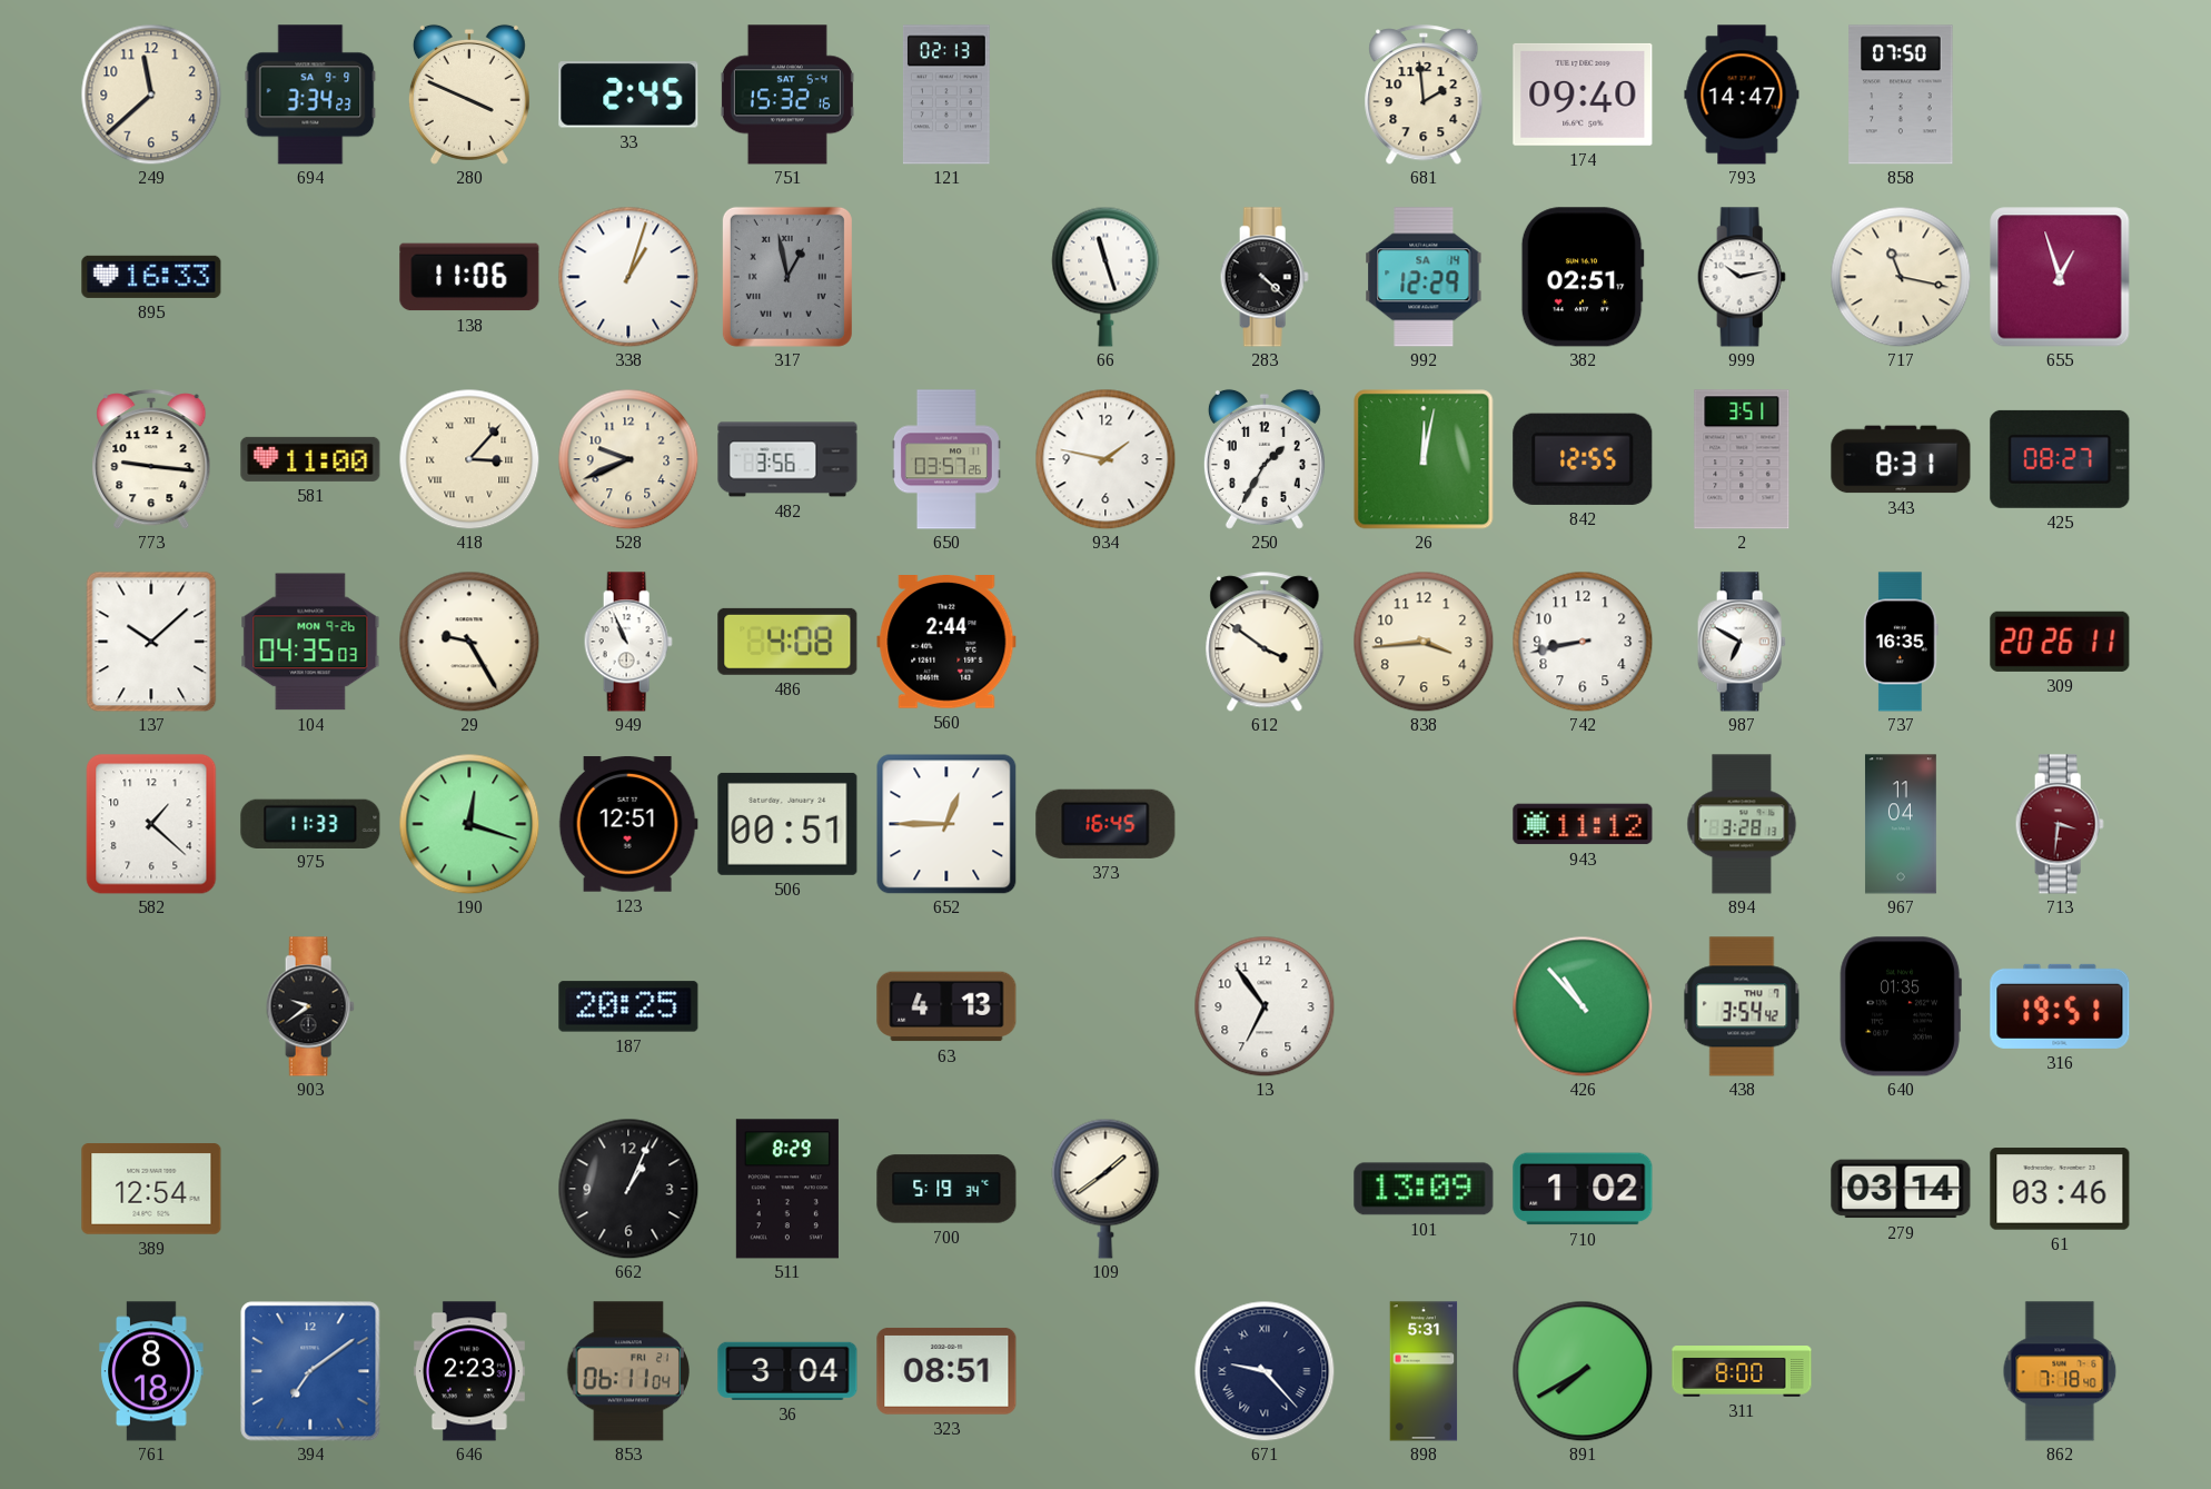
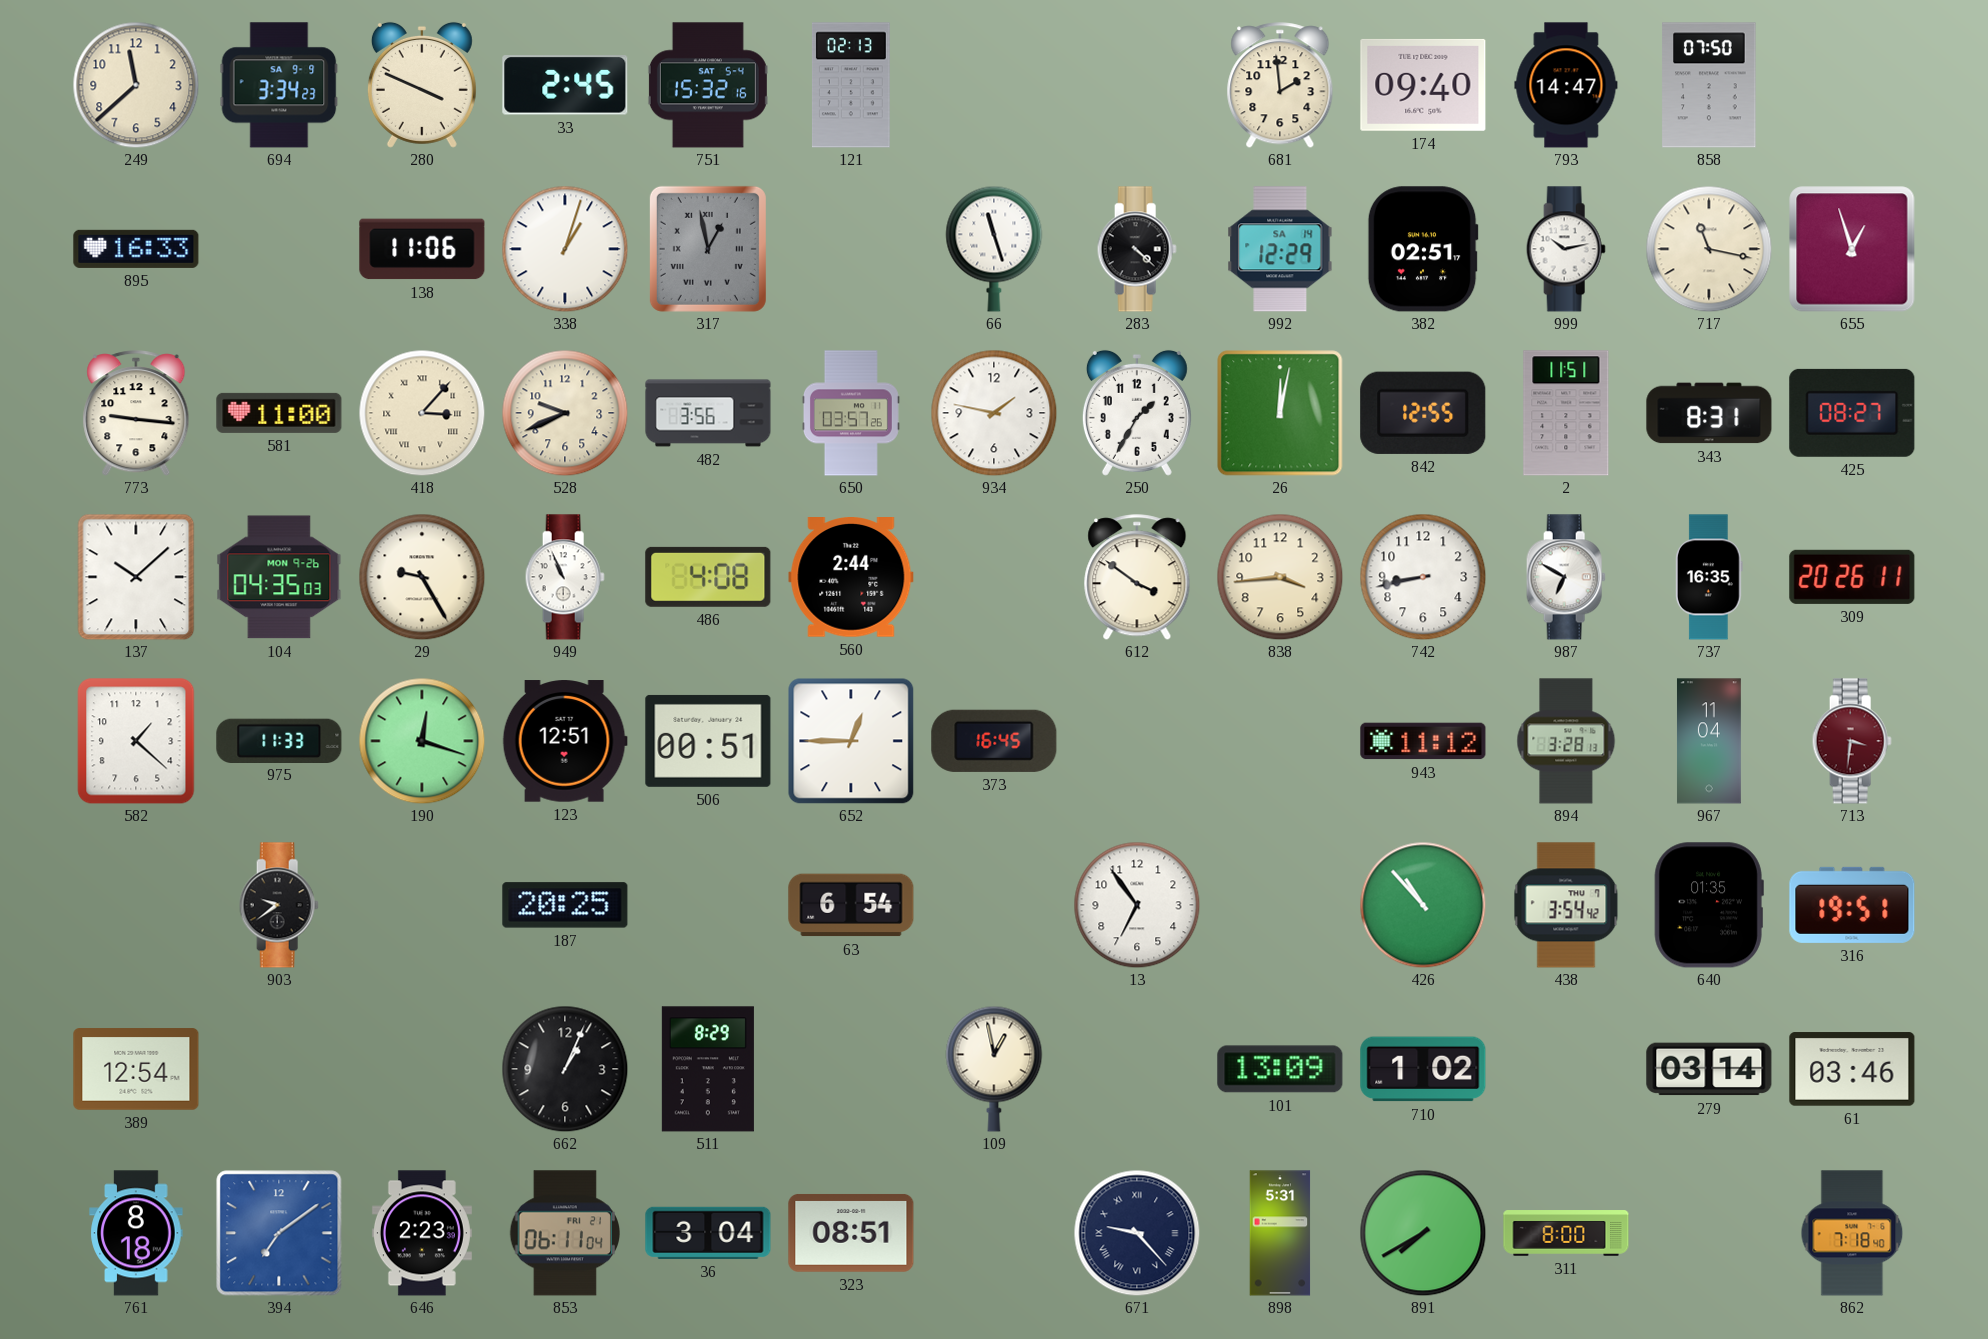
2: 3:51 -> 11:51
63: 4:13 -> 6:54
700: 5:19 -> none
109: 1:39 -> 12:58
